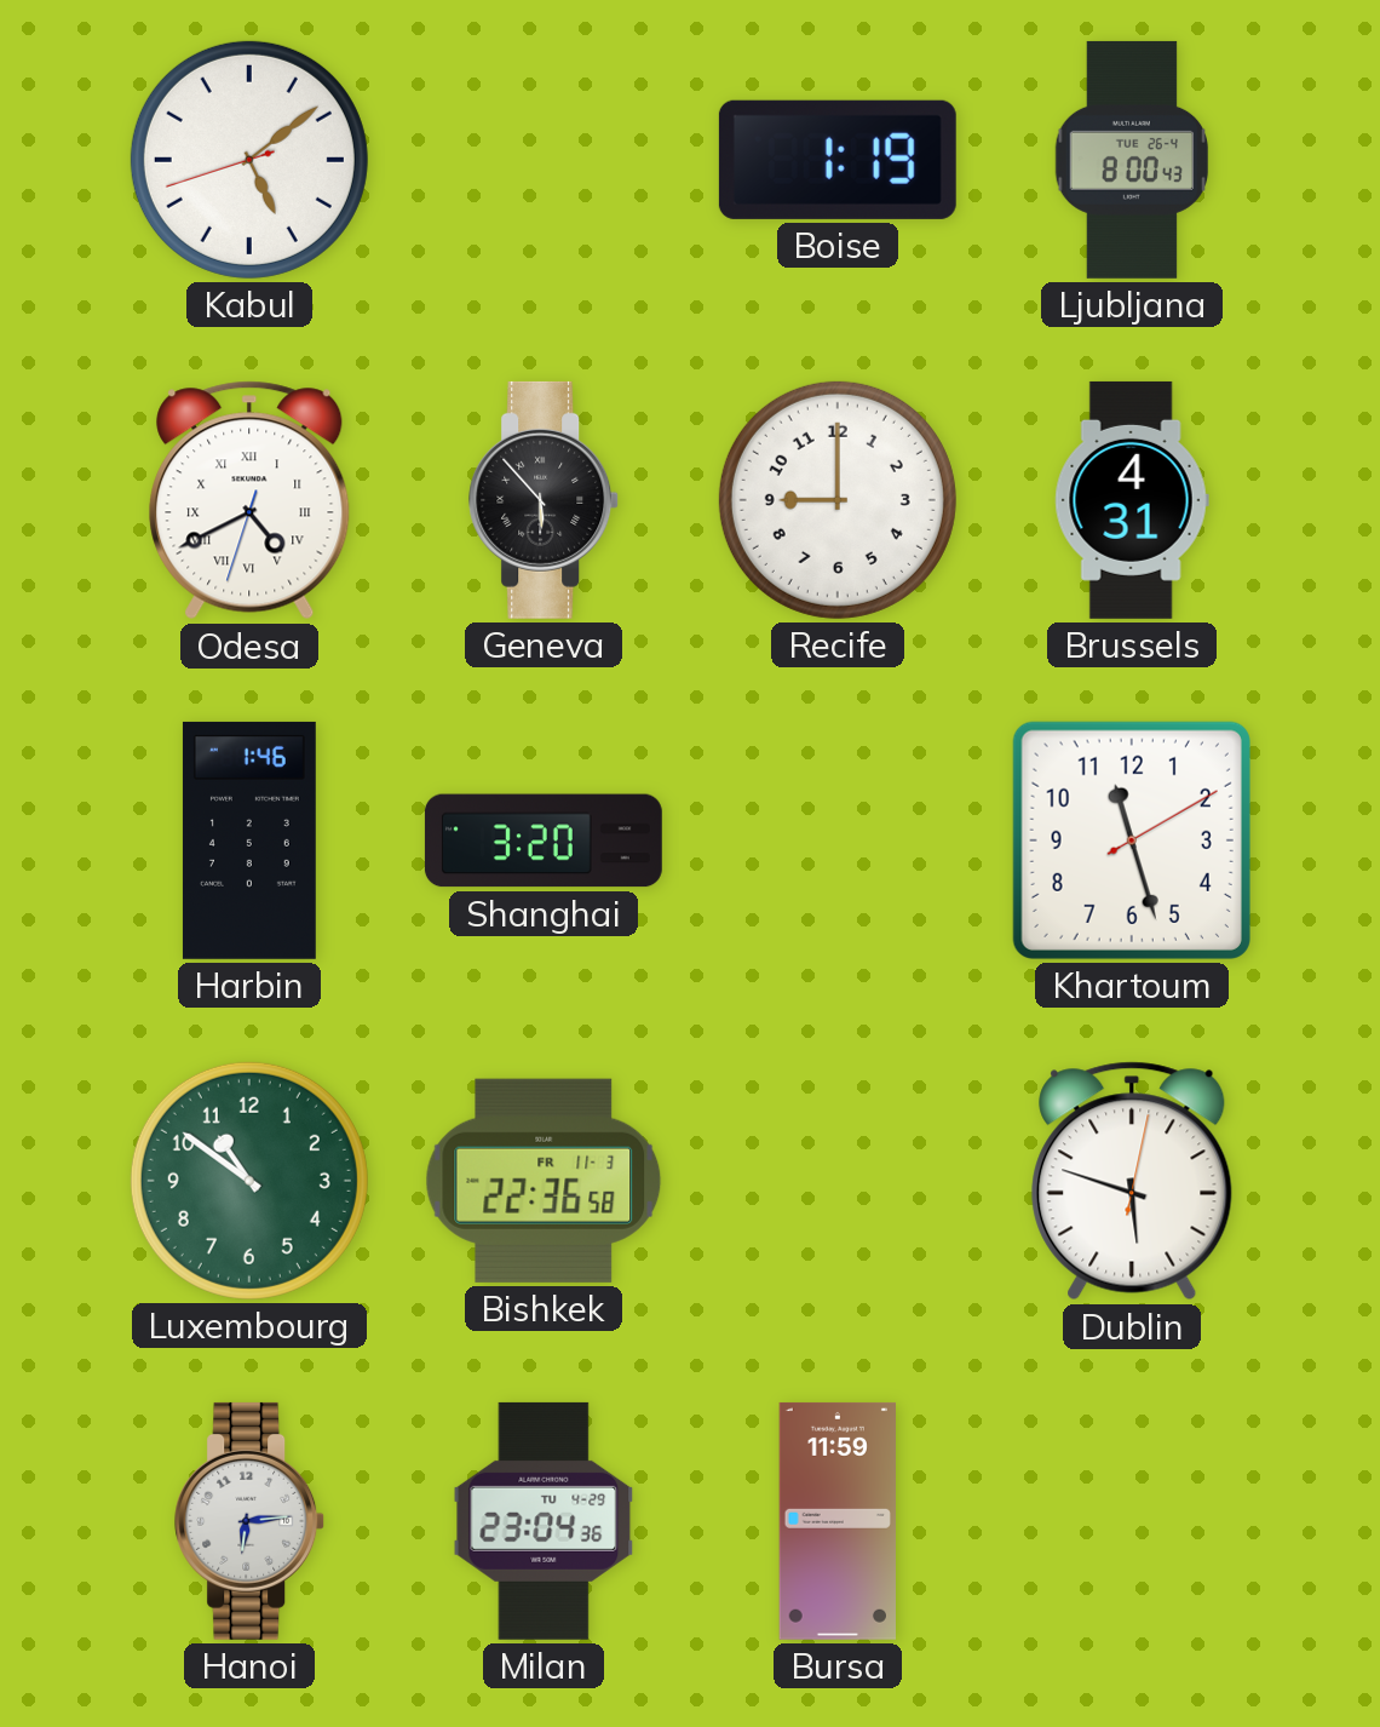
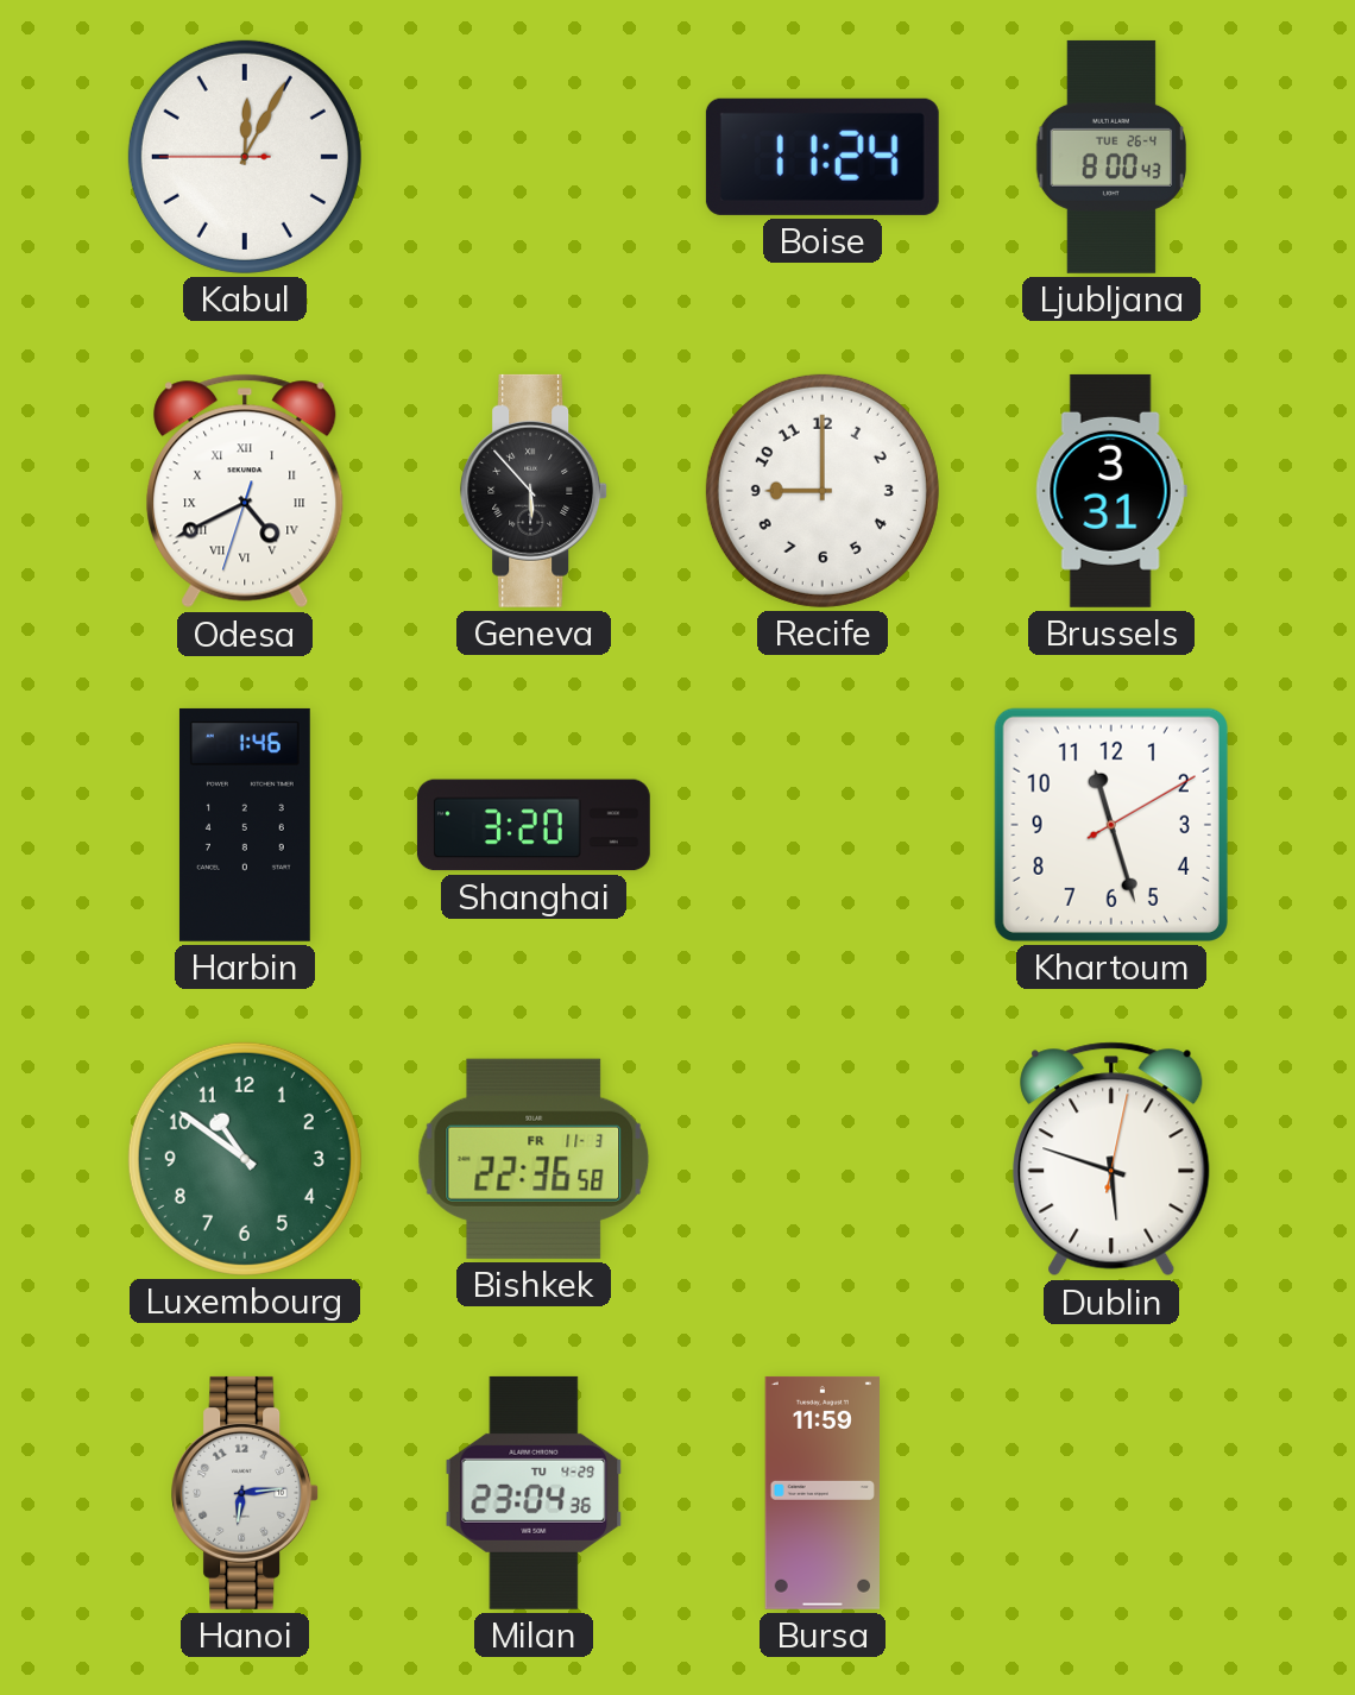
Kabul: 5:08 -> 12:04
Boise: 1:19 -> 11:24
Brussels: 4:31 -> 3:31
